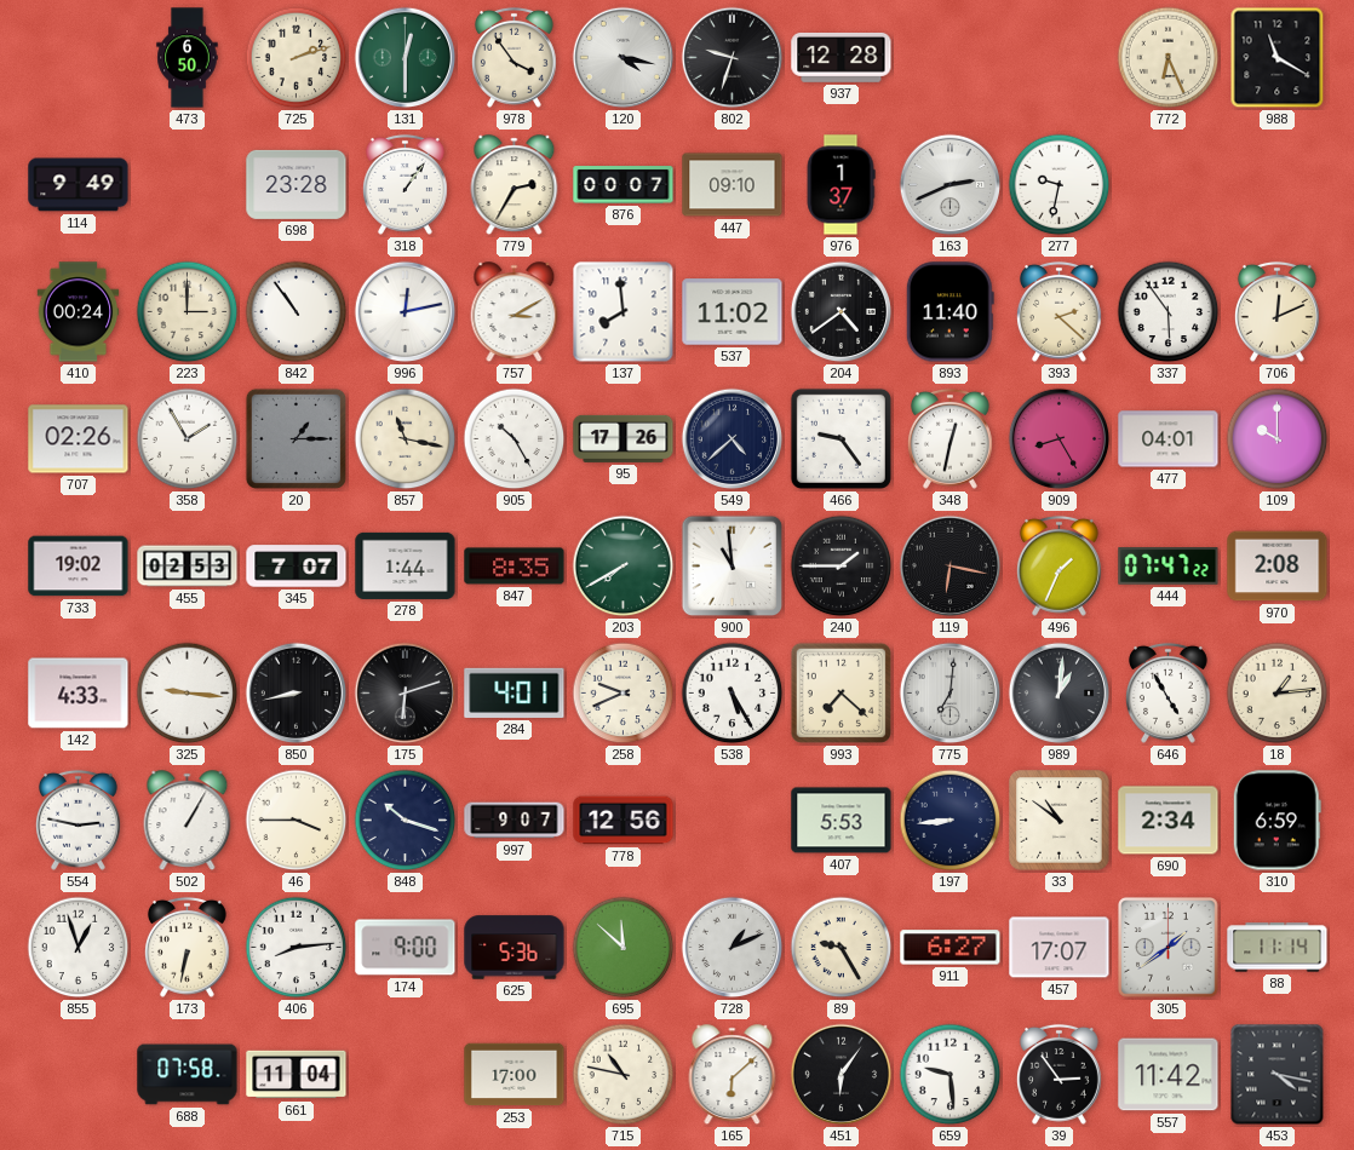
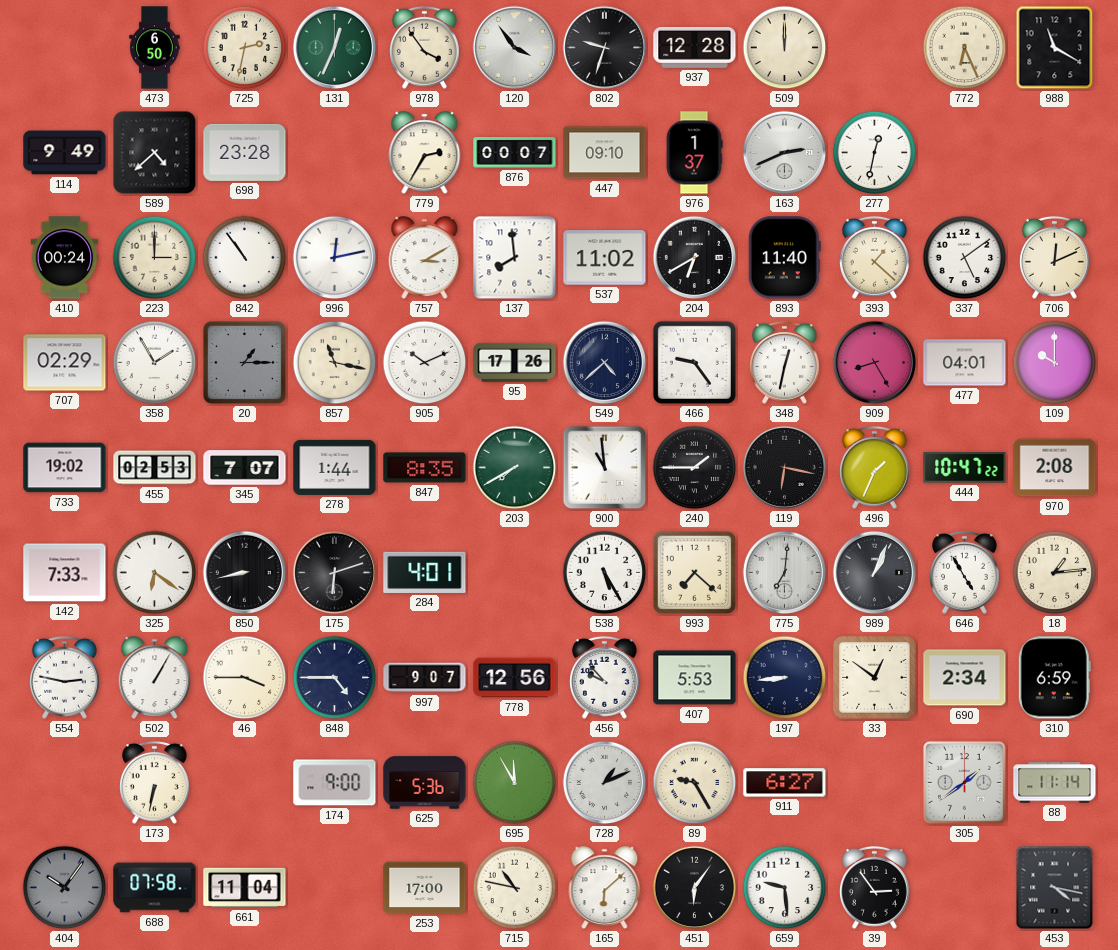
725: 2:12 -> 2:32
131: 12:30 -> 12:34
120: 4:17 -> 3:54
509: none -> 12:00
589: none -> 4:38
318: 1:06 -> none
277: 9:32 -> 12:32
204: 4:39 -> 6:40
393: 2:22 -> 1:22
337: 5:54 -> 5:09
707: 02:26 -> 02:29
905: 10:25 -> 10:11
444: 07:47 -> 10:47
142: 4:33 -> 7:33
325: 9:16 -> 6:21
258: 9:41 -> none
989: 1:01 -> 1:04
848: 10:18 -> 4:45
456: none -> 9:53
33: 10:51 -> 12:51
855: 12:57 -> none
406: 8:14 -> none
695: 11:52 -> 11:55
457: 17:07 -> none
404: none -> 10:06
557: 11:42 -> none
